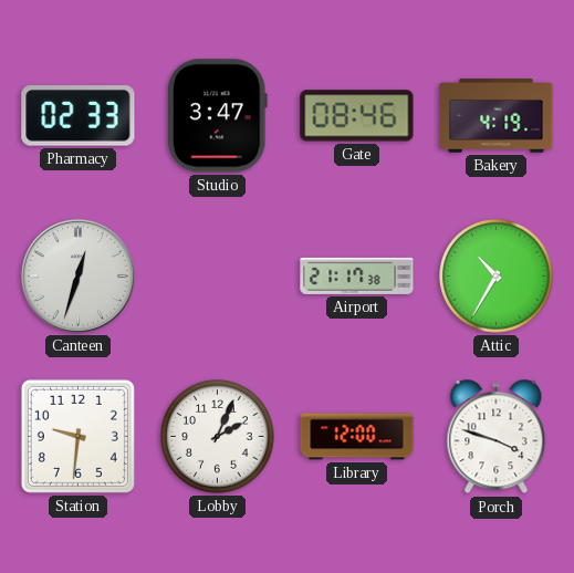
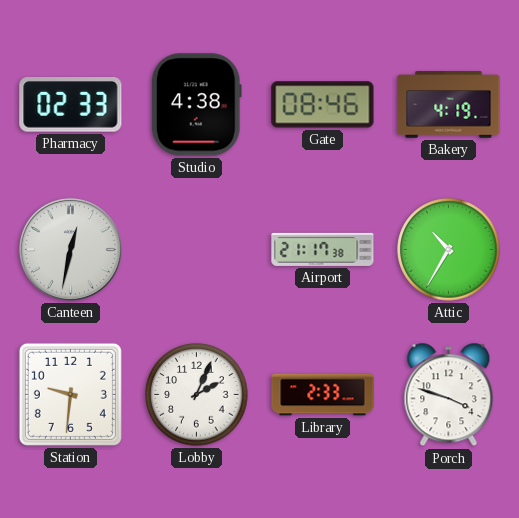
Studio: 3:47 -> 4:38
Canteen: 12:33 -> 12:32
Library: 12:00 -> 2:33
